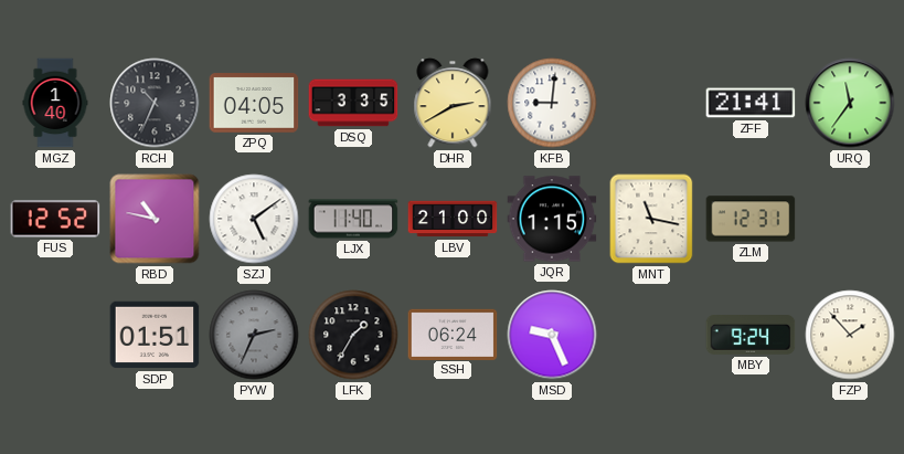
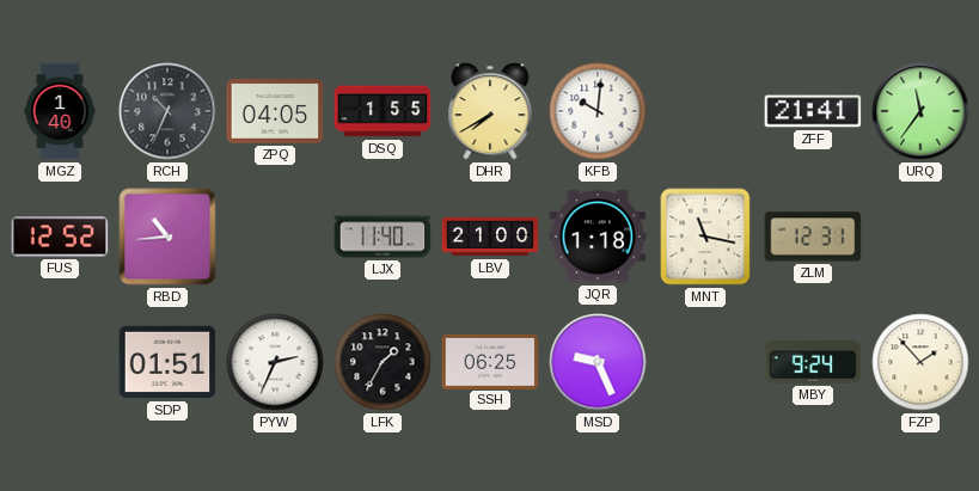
DSQ: 3:35 -> 1:55
DHR: 2:40 -> 7:40
KFB: 9:01 -> 10:01
RBD: 10:47 -> 10:44
SZJ: 5:09 -> none
JQR: 1:15 -> 1:18
PYW dial: grey -> white
SSH: 06:24 -> 06:25
